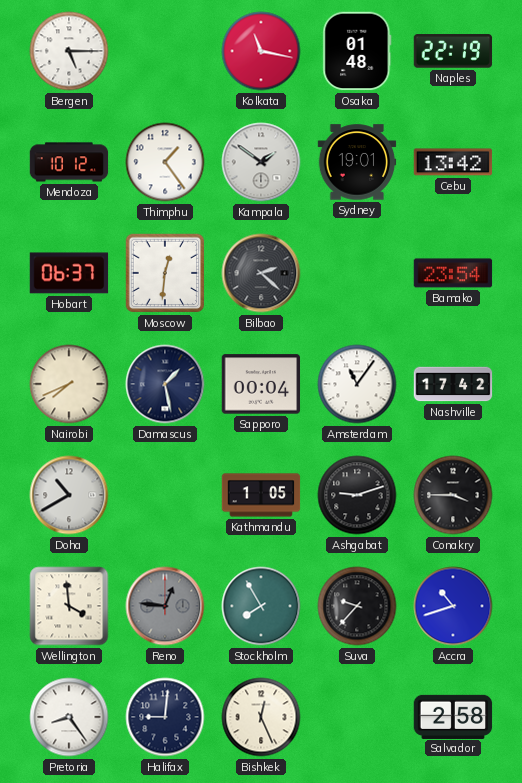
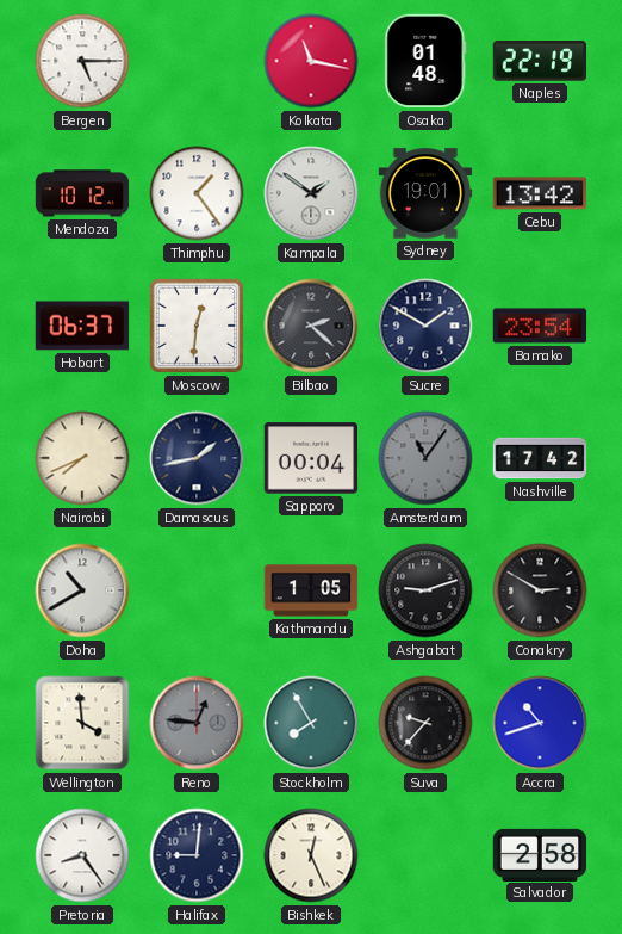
Sucre: none -> 1:50
Damascus: 1:28 -> 1:43
Amsterdam dial: white -> grey
Conakry: 3:45 -> 2:50
